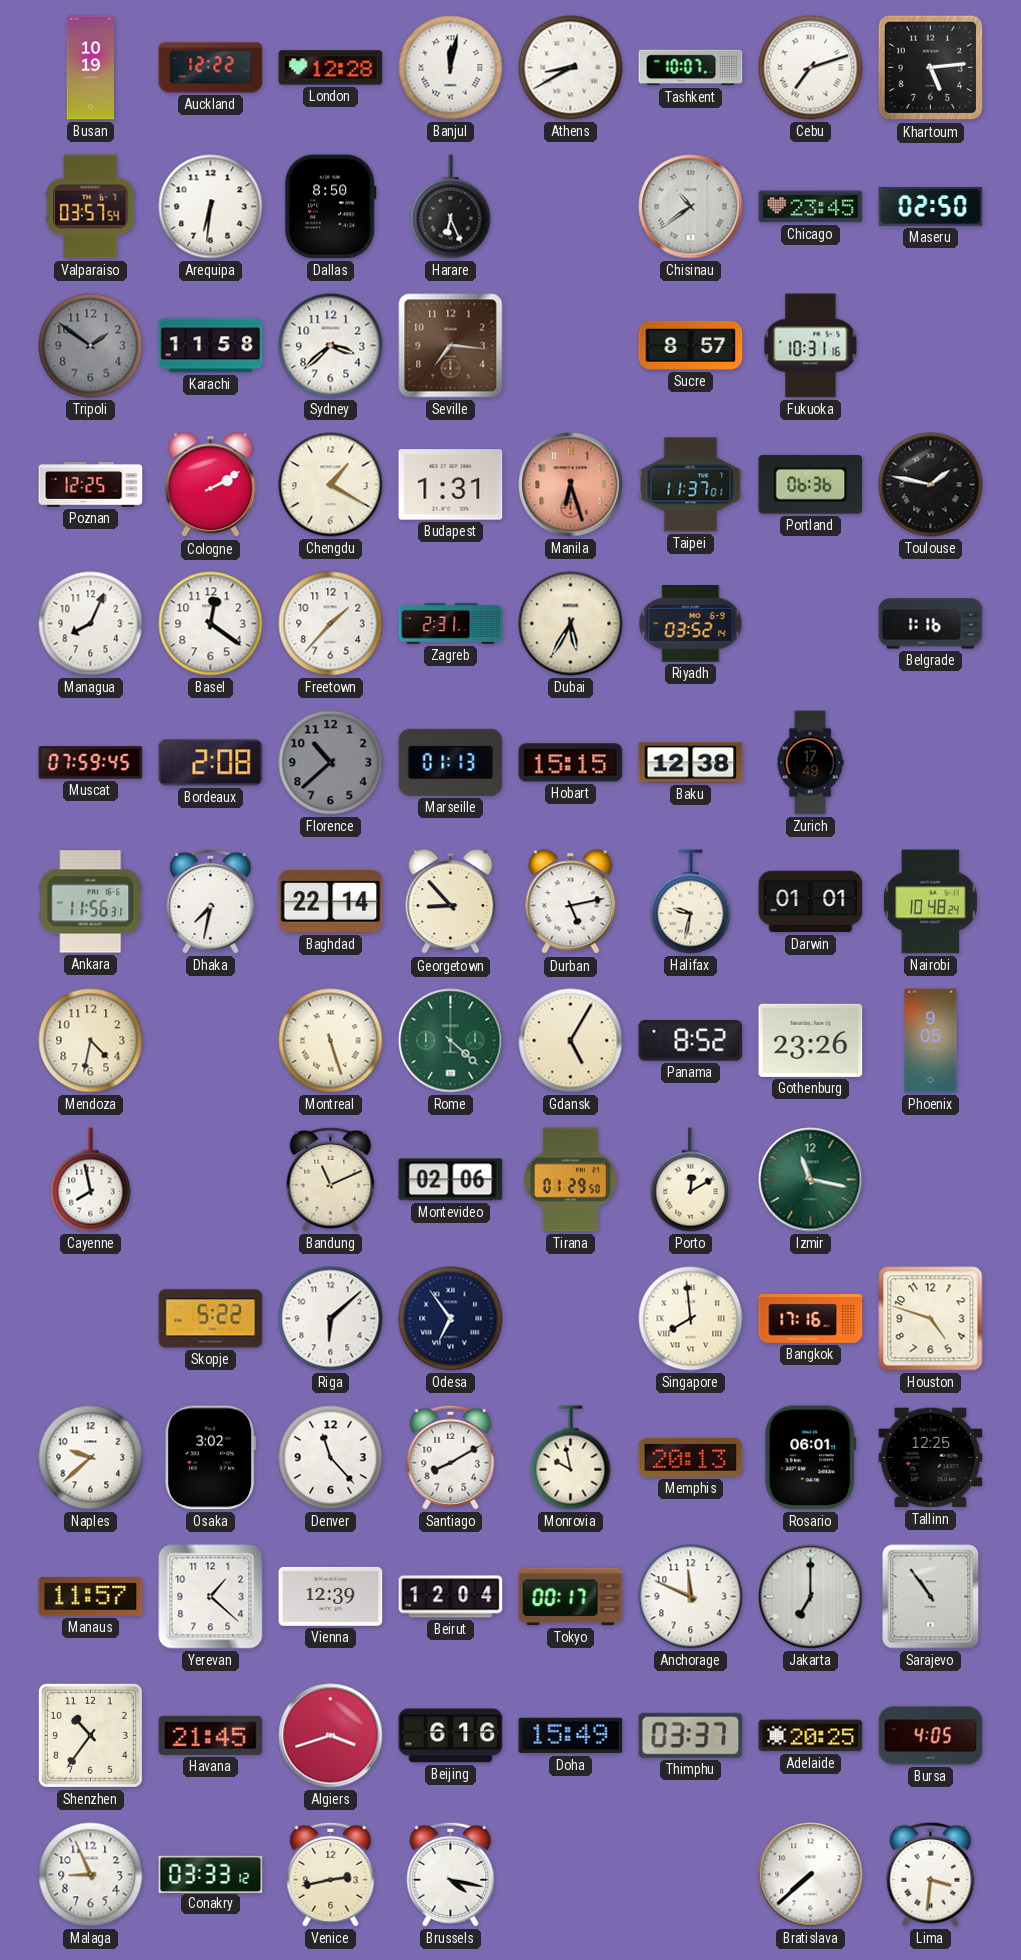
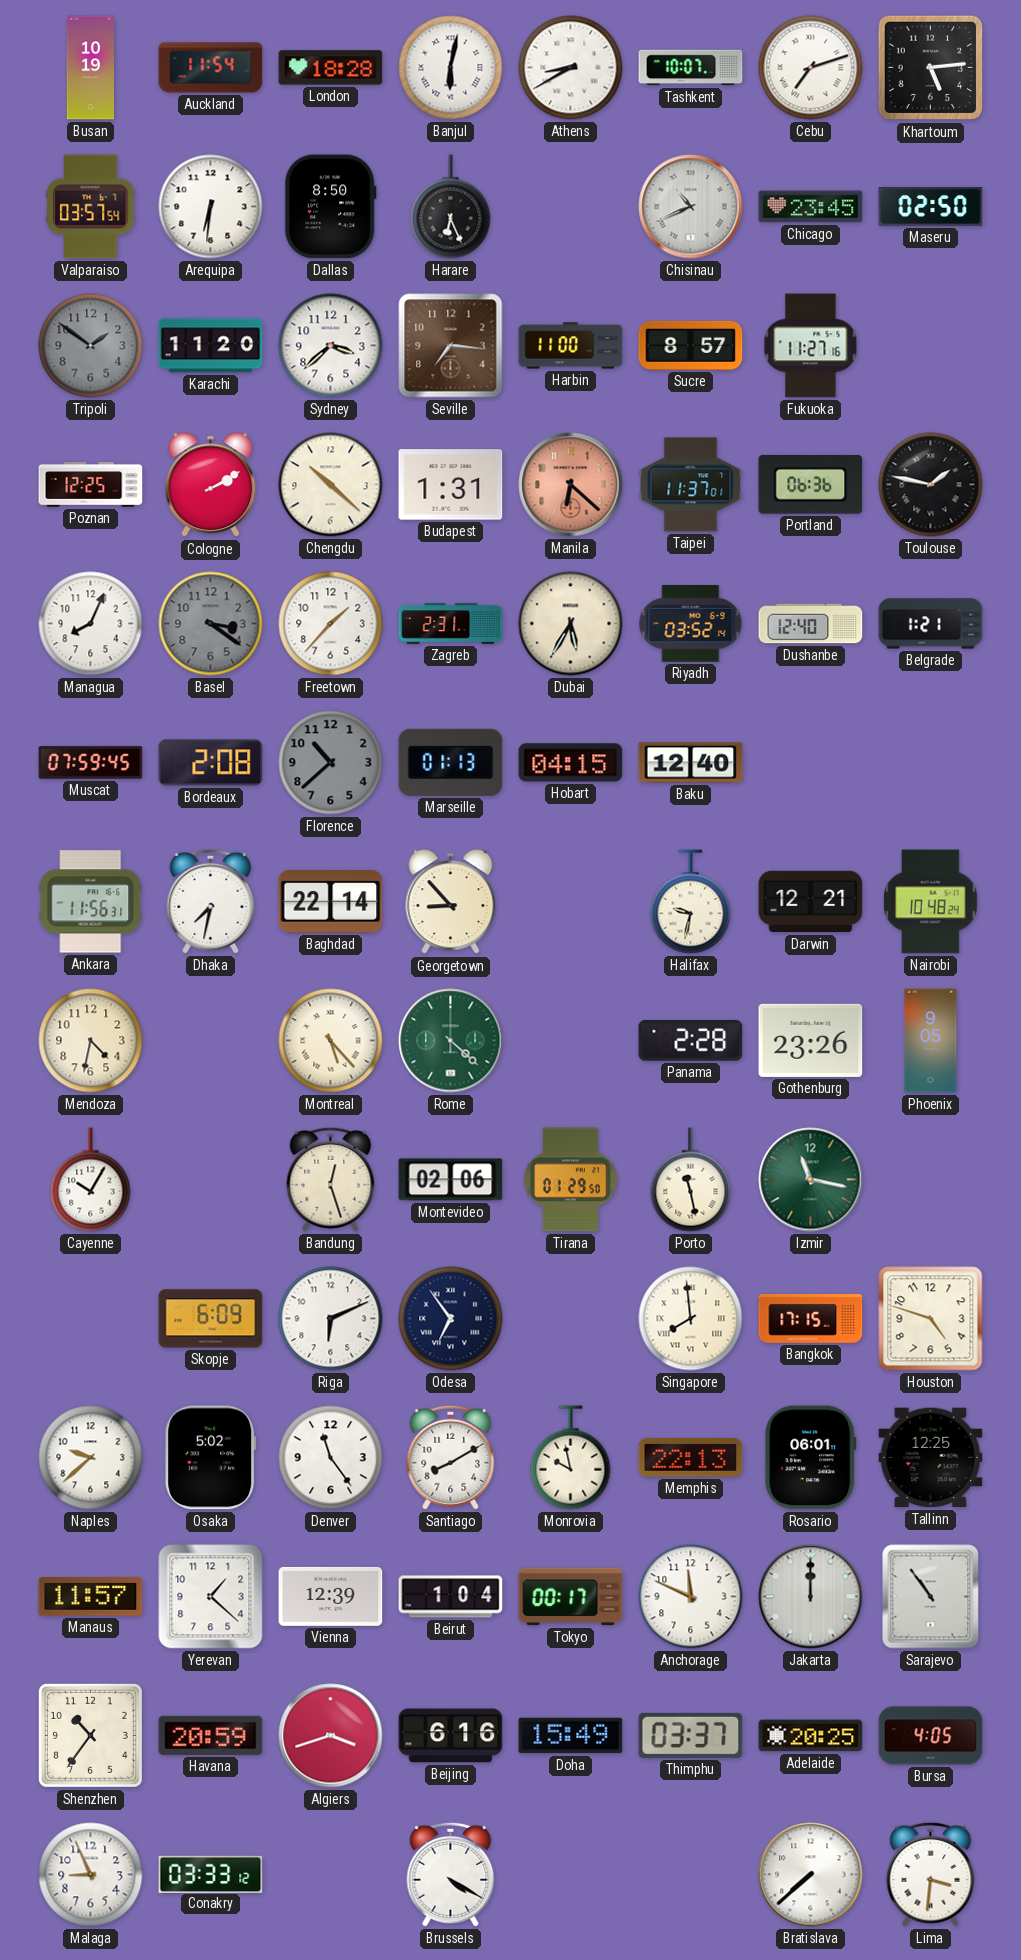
Auckland: 12:22 -> 11:54
London: 12:28 -> 18:28
Banjul: 12:02 -> 6:02
Chisinau: 10:39 -> 10:41
Karachi: 11:58 -> 11:20
Harbin: none -> 11:00
Fukuoka: 10:31 -> 11:27
Chengdu: 1:20 -> 10:22
Manila: 6:27 -> 6:22
Basel: 12:21 -> 3:21
Basel dial: white -> grey
Dushanbe: none -> 12:40
Belgrade: 1:16 -> 1:21
Hobart: 15:15 -> 04:15
Baku: 12:38 -> 12:40
Zurich: 17:49 -> none
Durban: 5:13 -> none
Darwin: 01:01 -> 12:21
Montreal: 5:27 -> 5:23
Gdansk: 5:05 -> none
Panama: 8:52 -> 2:28
Cayenne: 7:58 -> 10:05
Bandung: 11:11 -> 12:27
Porto: 12:10 -> 11:28
Skopje: 5:22 -> 6:09
Riga: 6:08 -> 6:11
Bangkok: 17:16 -> 17:15
Osaka: 3:02 -> 5:02
Denver: 11:23 -> 11:24
Memphis: 20:13 -> 22:13
Beirut: 12:04 -> 1:04
Jakarta: 7:00 -> 12:00
Havana: 21:45 -> 20:59
Venice: 2:43 -> none
Brussels: 4:17 -> 4:20
